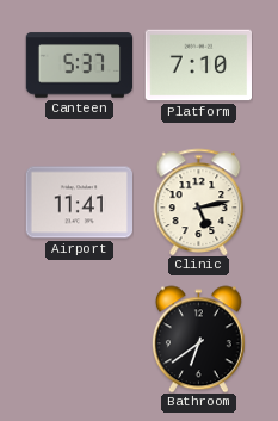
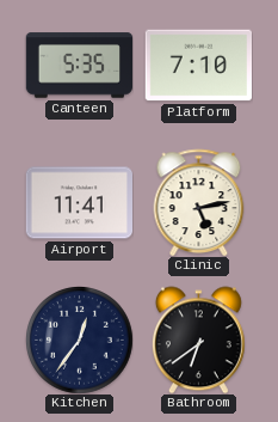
Canteen: 5:37 -> 5:35
Kitchen: none -> 12:36
